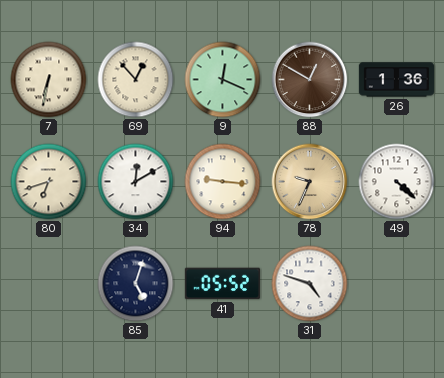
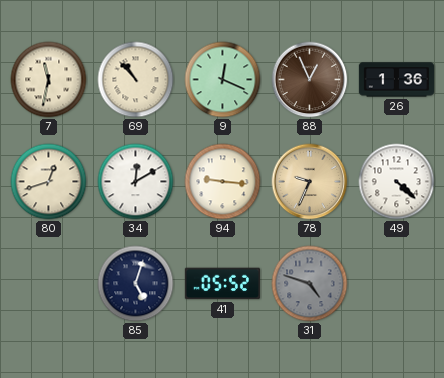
7: 6:32 -> 11:32
69: 12:53 -> 10:53
88: 12:50 -> 12:56
80: 6:42 -> 12:42
31 dial: white -> grey
